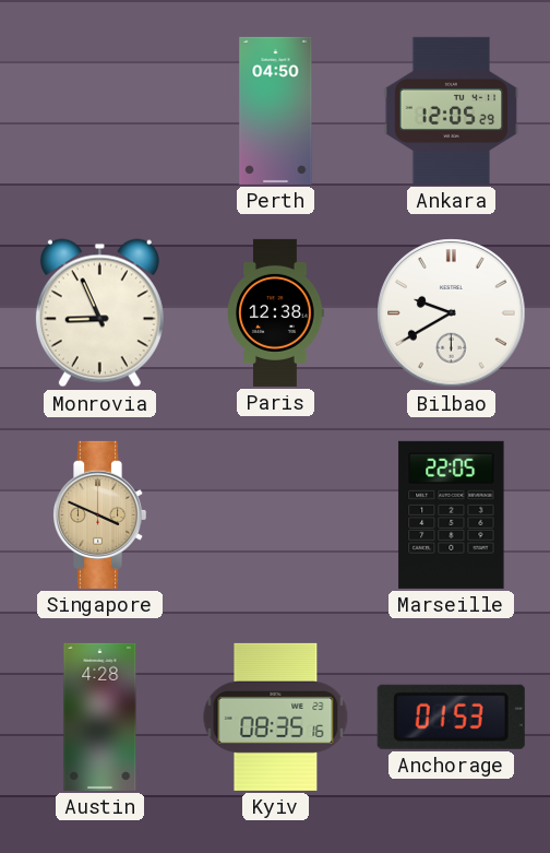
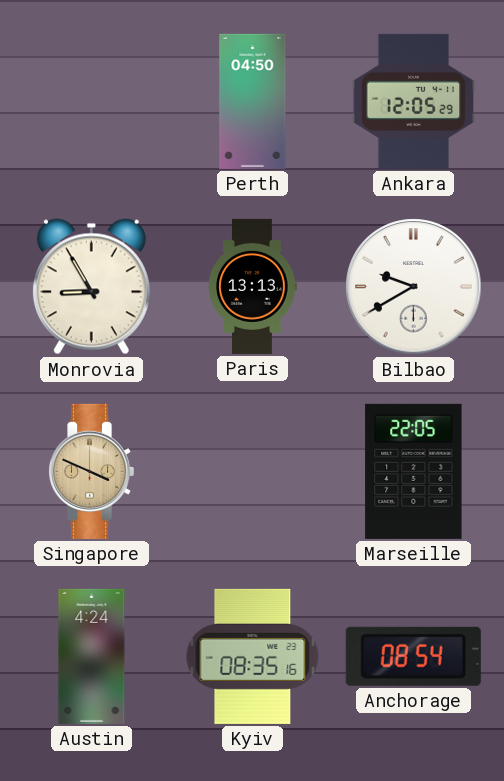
Monrovia: 8:56 -> 8:55
Paris: 12:38 -> 13:13
Austin: 4:28 -> 4:24
Anchorage: 01:53 -> 08:54
